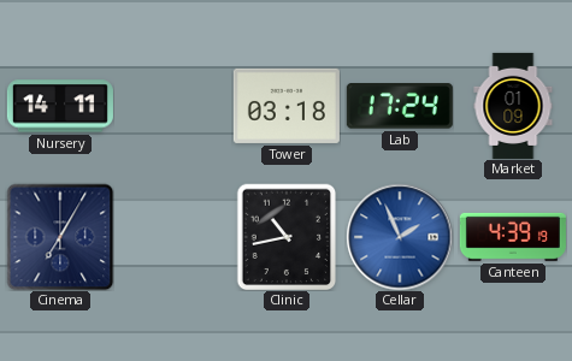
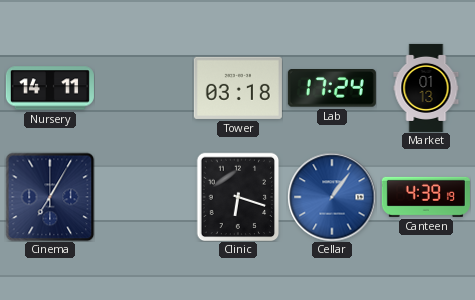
Market: 01:09 -> 01:13
Clinic: 10:43 -> 6:18
Cellar: 1:56 -> 1:06
